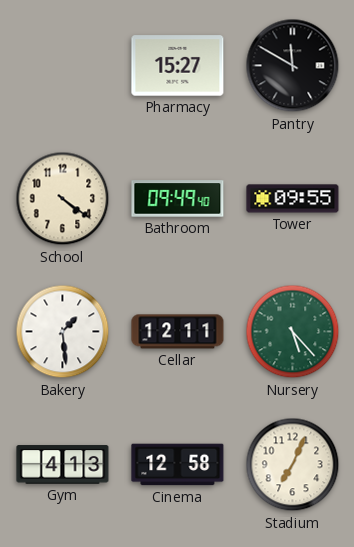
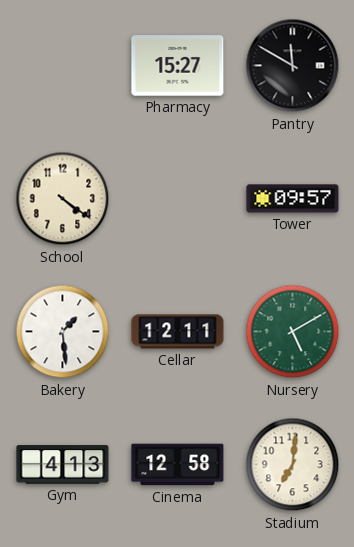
Bathroom: 09:49 -> none
Tower: 09:55 -> 09:57
Nursery: 5:23 -> 5:10
Stadium: 7:04 -> 7:01
